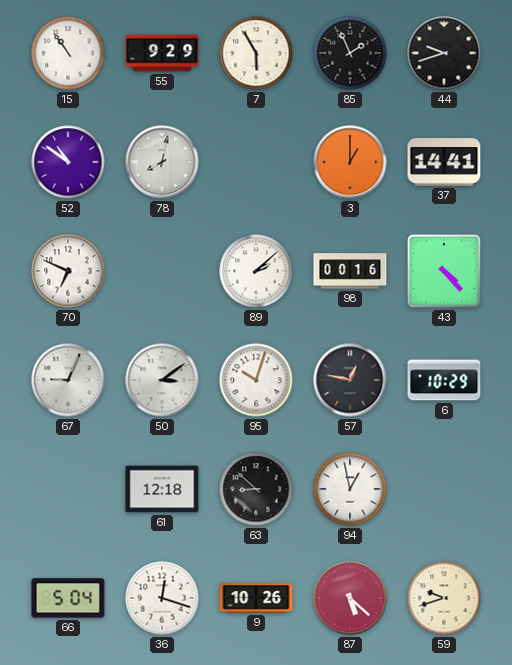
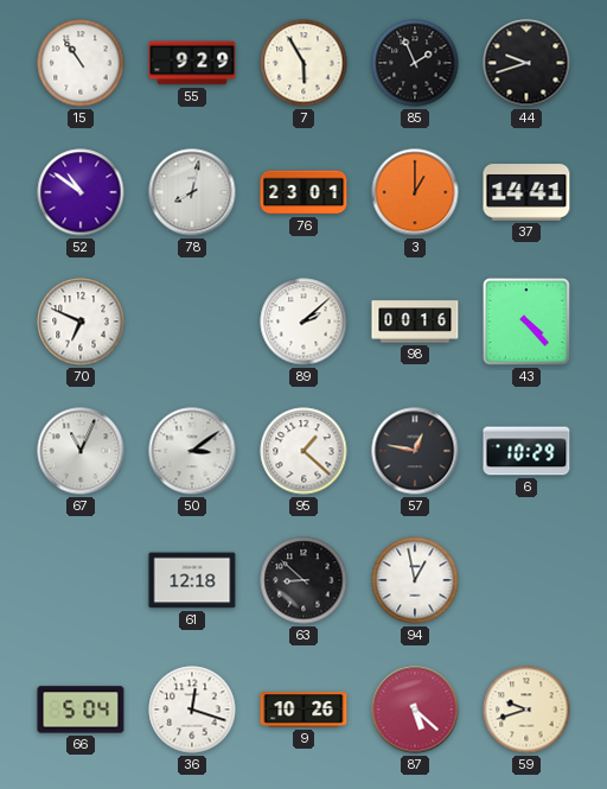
76: none -> 23:01
67: 9:04 -> 11:04
95: 10:03 -> 1:22
